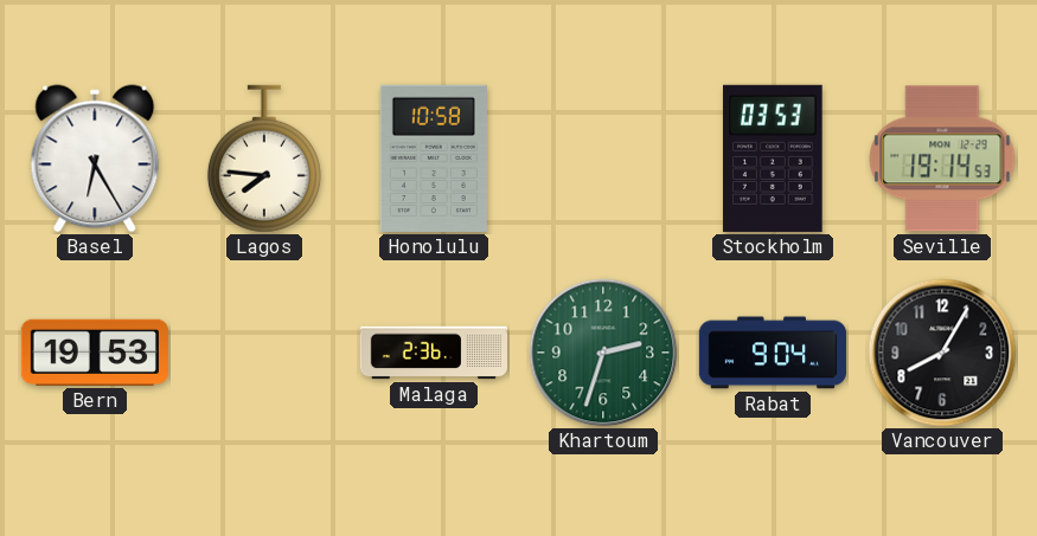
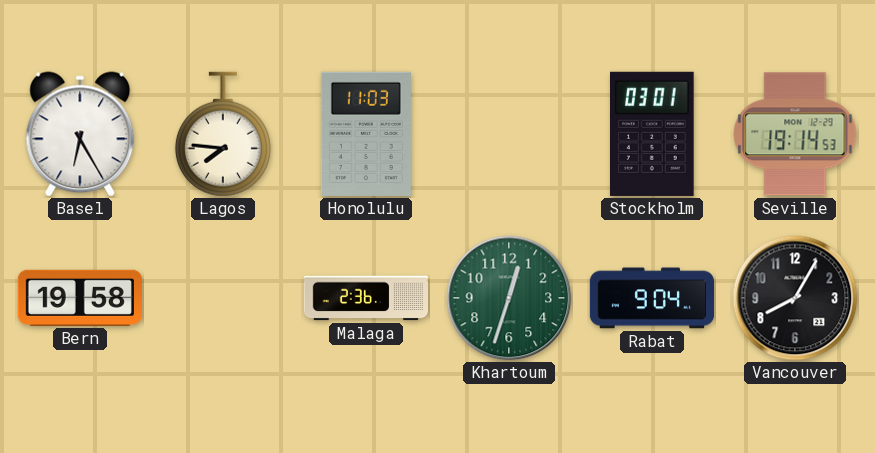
Honolulu: 10:58 -> 11:03
Stockholm: 03:53 -> 03:01
Bern: 19:53 -> 19:58
Khartoum: 2:33 -> 12:33
